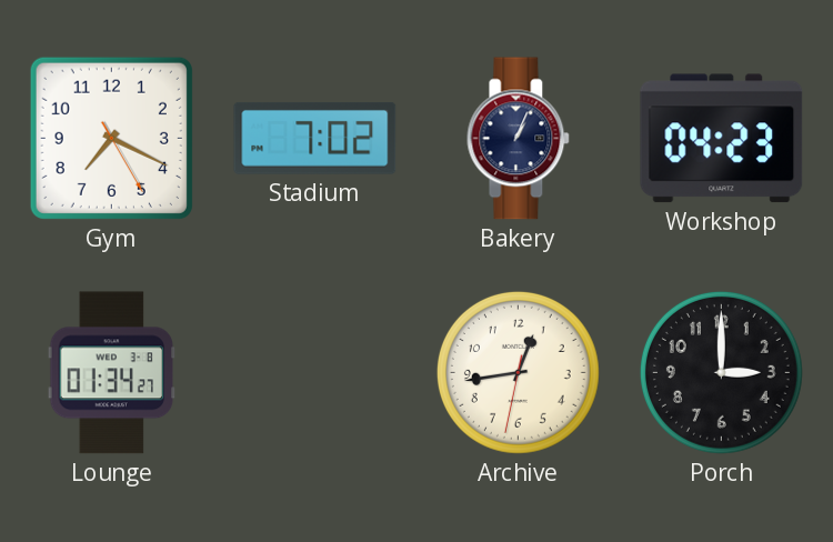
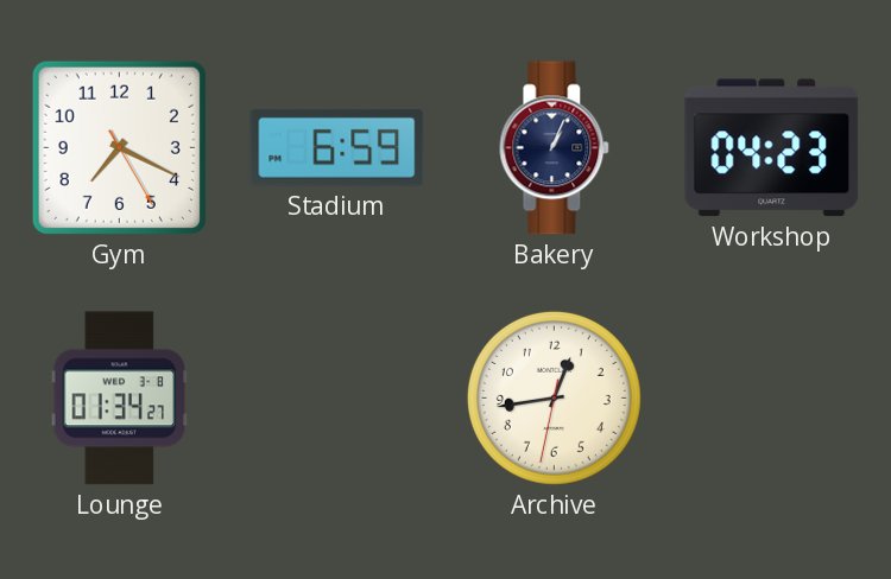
Stadium: 7:02 -> 6:59
Porch: 3:00 -> none
